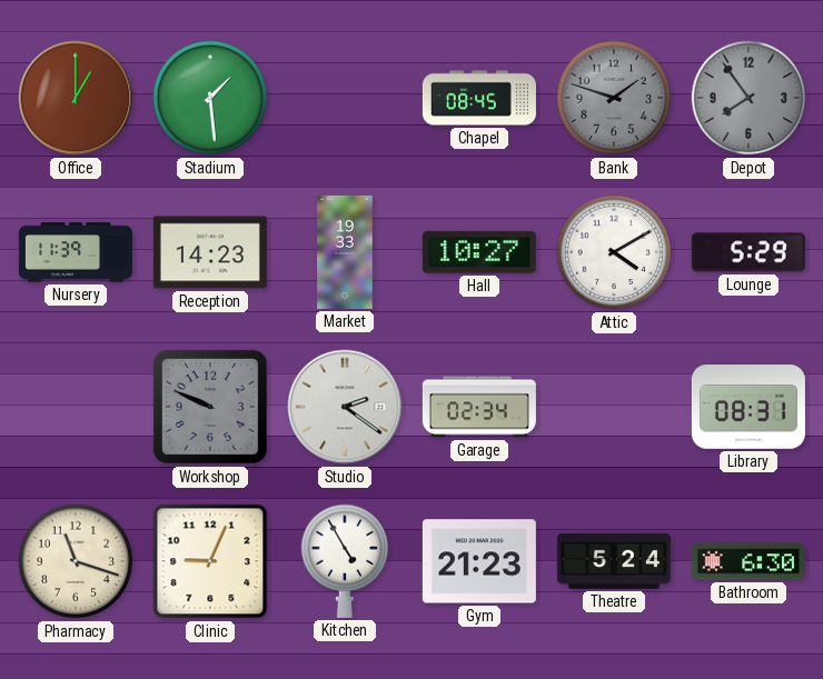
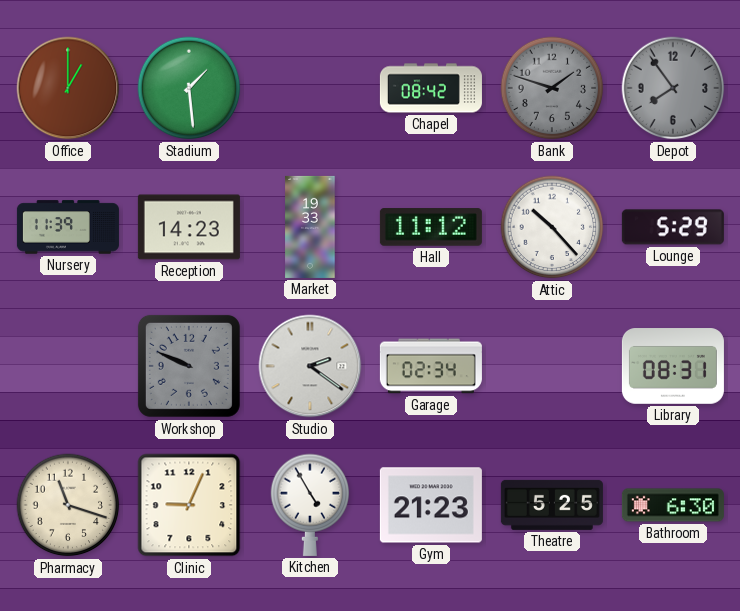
Chapel: 08:45 -> 08:42
Hall: 10:27 -> 11:12
Attic: 4:10 -> 10:23
Theatre: 5:24 -> 5:25
